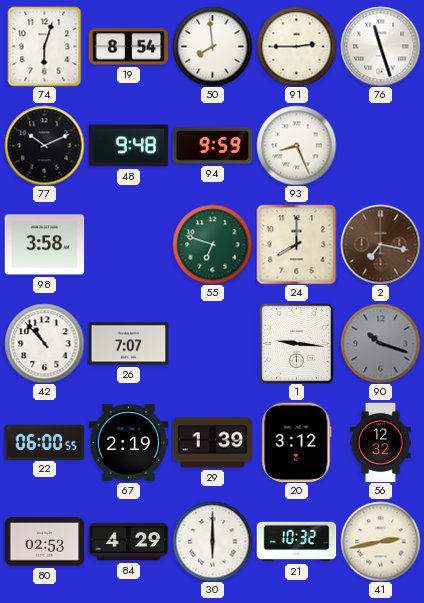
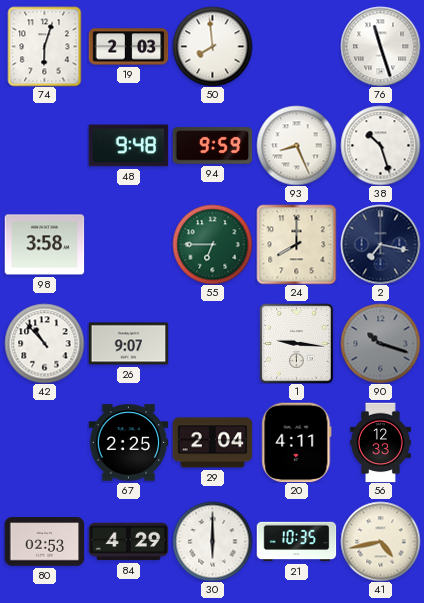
19: 8:54 -> 2:03
91: 2:45 -> none
77: 10:11 -> none
38: none -> 10:27
55: 6:48 -> 6:45
2 dial: brown -> navy
26: 7:07 -> 9:07
22: 06:00 -> none
67: 2:19 -> 2:25
29: 1:39 -> 2:04
20: 3:12 -> 4:11
56: 12:32 -> 12:33
21: 10:32 -> 10:35
41: 2:43 -> 4:43
